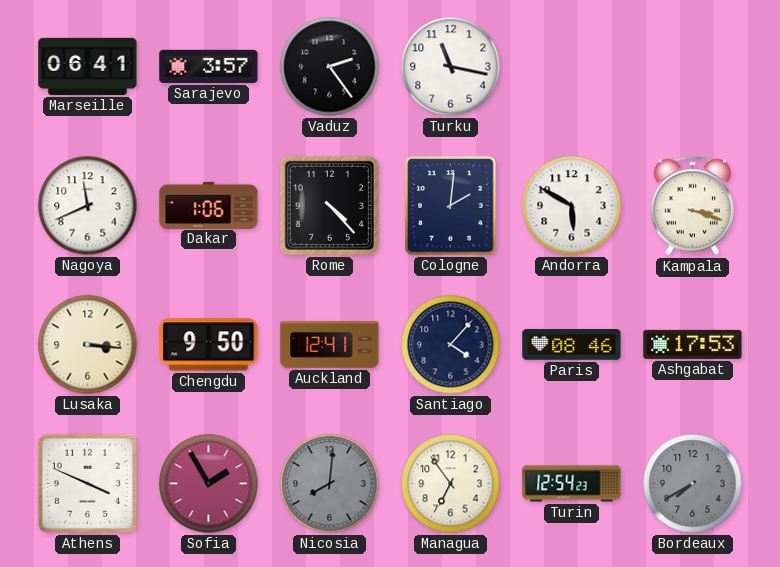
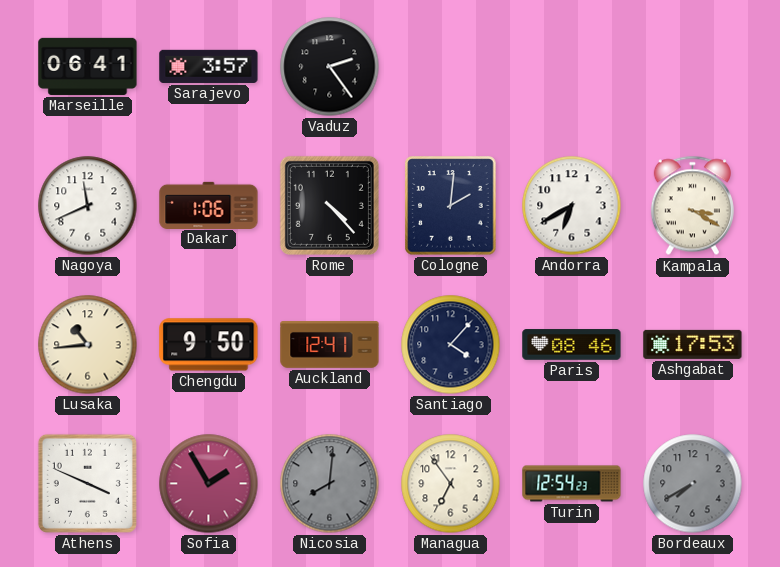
Turku: 11:17 -> none
Andorra: 5:50 -> 6:40
Kampala: 3:18 -> 3:20
Lusaka: 3:16 -> 10:44
